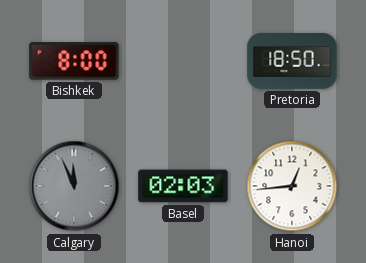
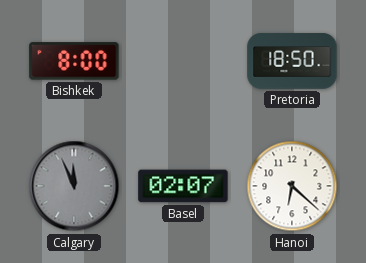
Basel: 02:03 -> 02:07
Hanoi: 12:44 -> 6:22
